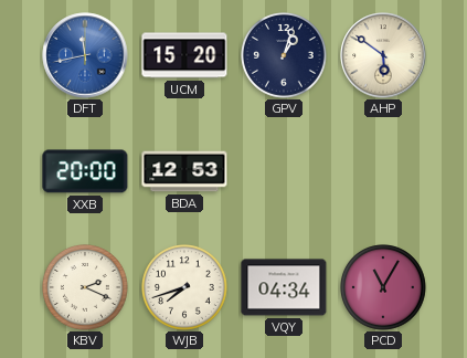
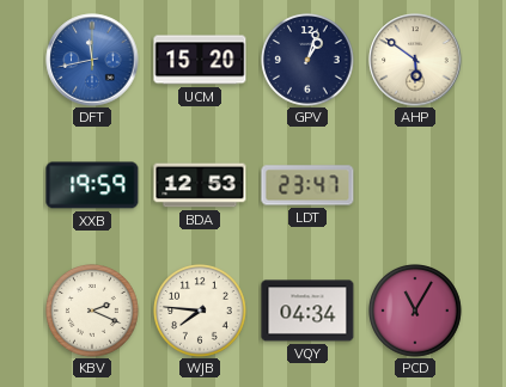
XXB: 20:00 -> 19:59
LDT: none -> 23:47
WJB: 7:42 -> 7:46
